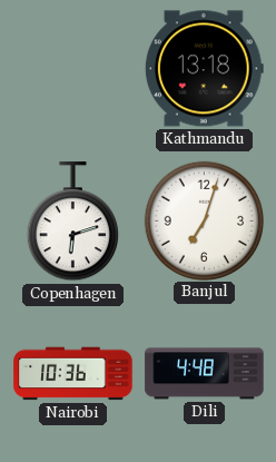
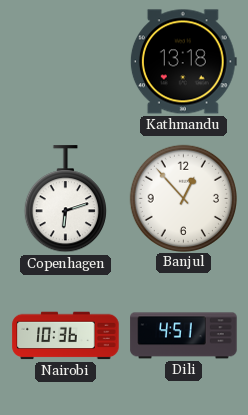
Banjul: 7:03 -> 12:53
Dili: 4:48 -> 4:51
